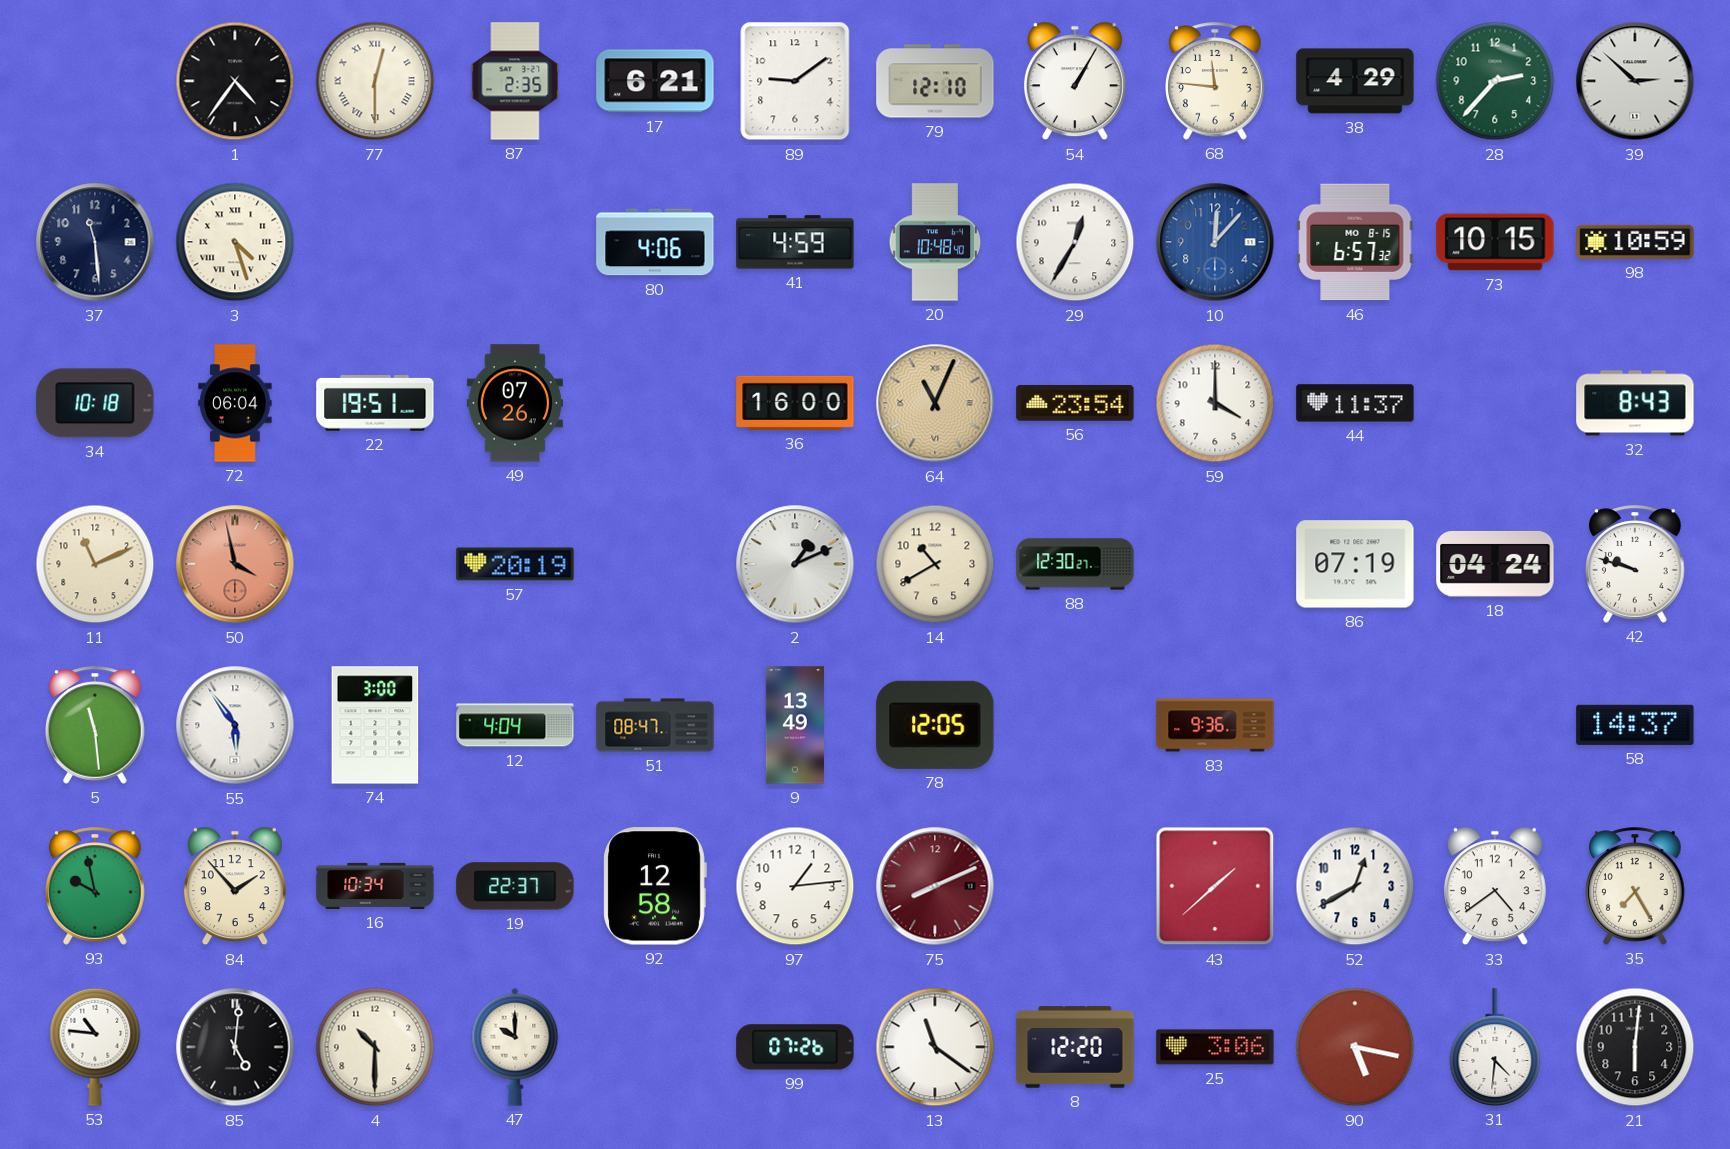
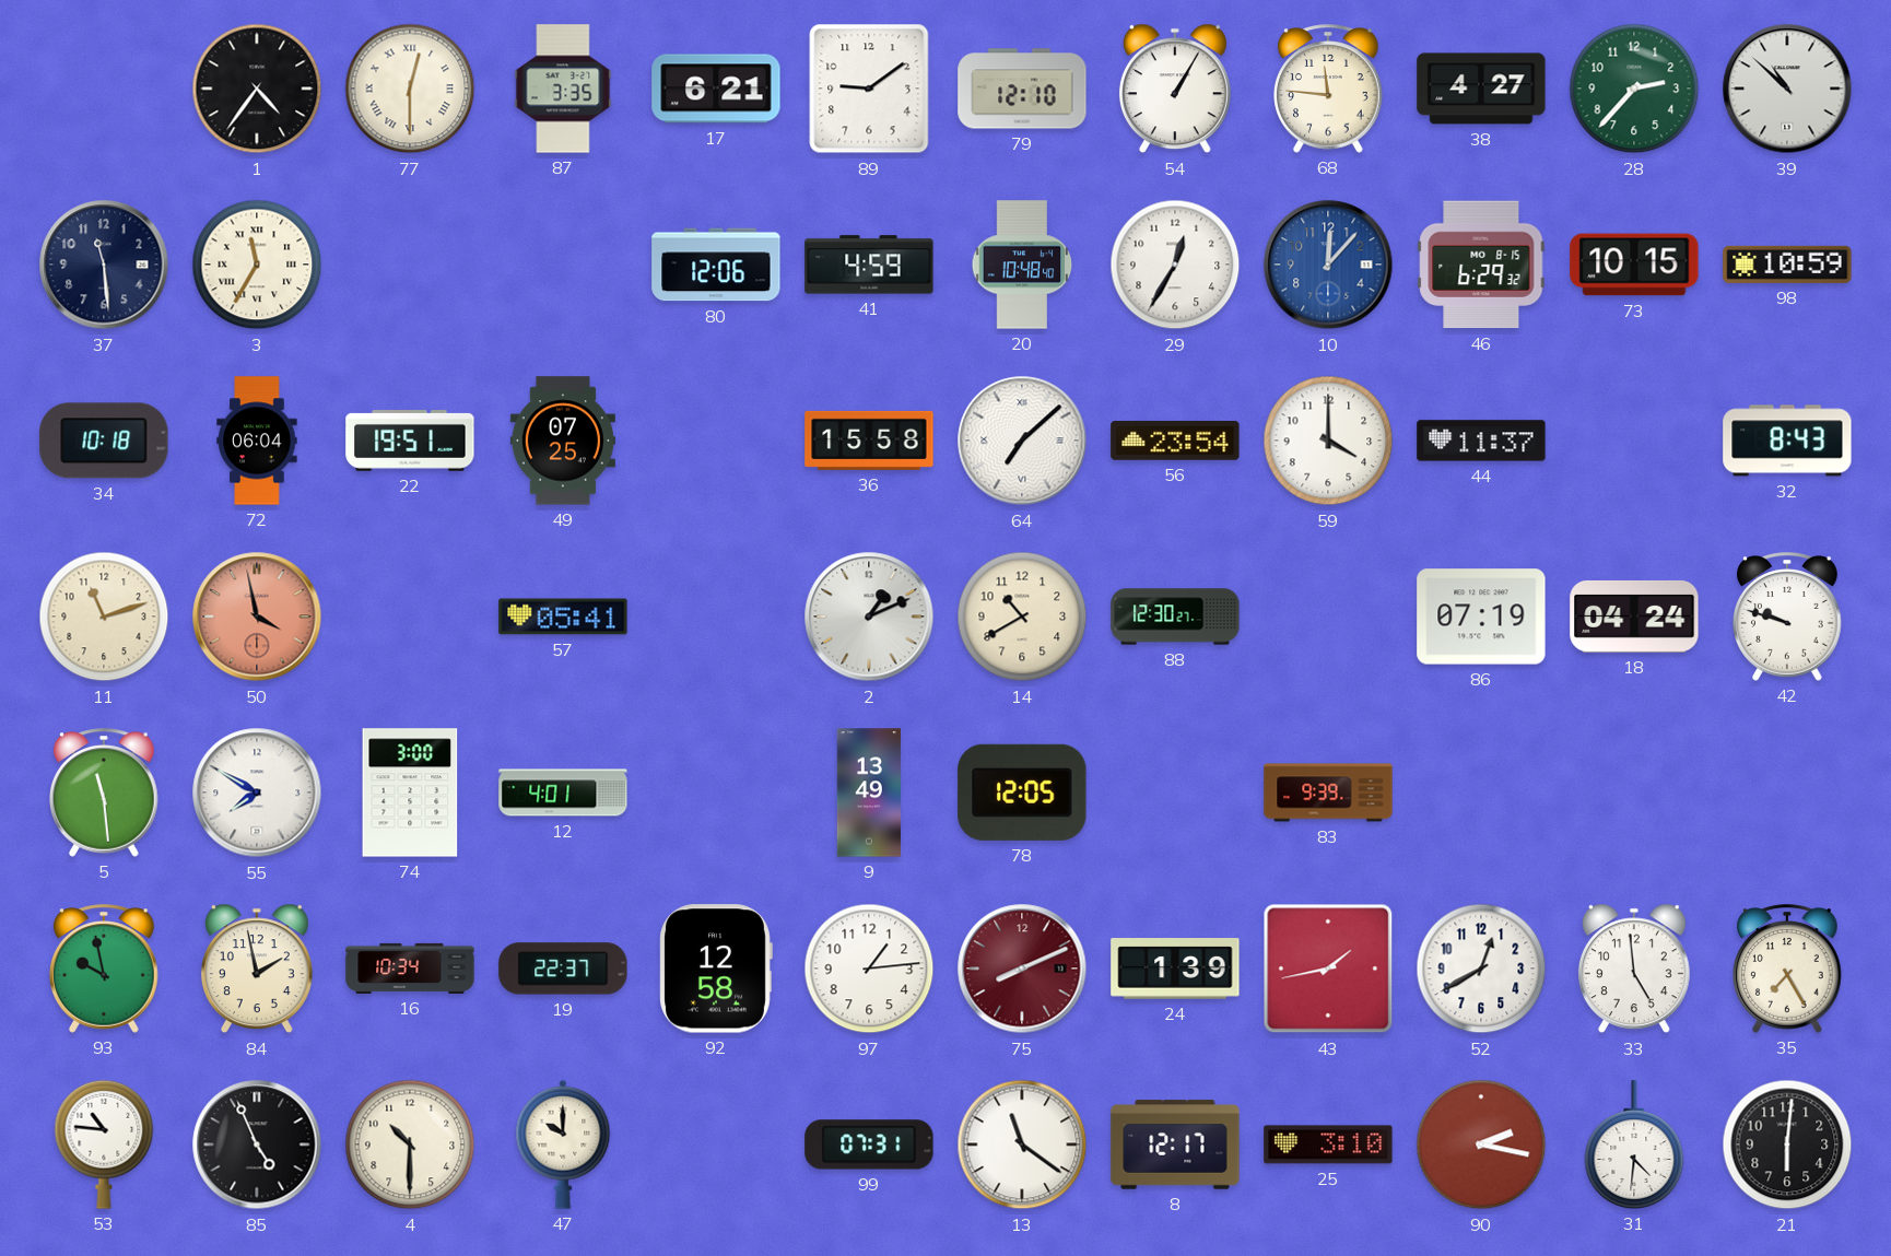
87: 2:35 -> 3:35
38: 4:29 -> 4:27
39: 2:52 -> 10:52
3: 4:27 -> 11:35
80: 4:06 -> 12:06
46: 6:57 -> 6:29
49: 07:26 -> 07:25
36: 16:00 -> 15:58
64: 11:04 -> 7:08
64 dial: champagne -> white
11: 11:11 -> 11:12
57: 20:19 -> 05:41
55: 5:54 -> 7:50
12: 4:04 -> 4:01
51: 08:47 -> none
83: 9:36 -> 9:39
58: 14:37 -> none
84: 1:53 -> 1:58
24: none -> 1:39
43: 1:38 -> 1:43
33: 4:39 -> 4:59
85: 5:01 -> 4:56
99: 07:26 -> 07:31
8: 12:20 -> 12:17
25: 3:06 -> 3:10
90: 5:17 -> 2:17
